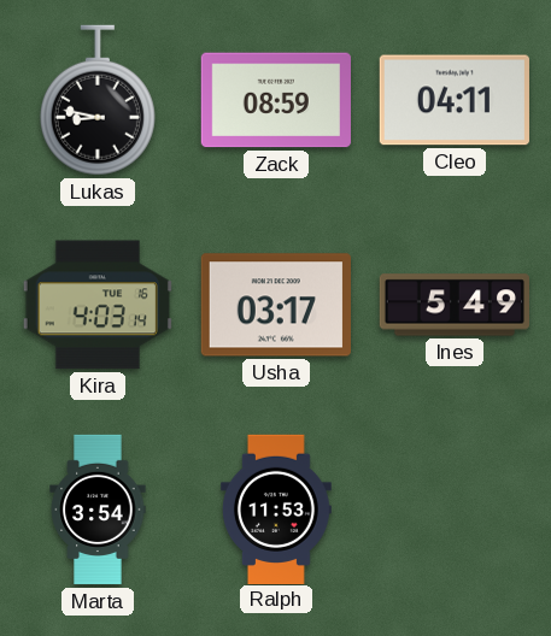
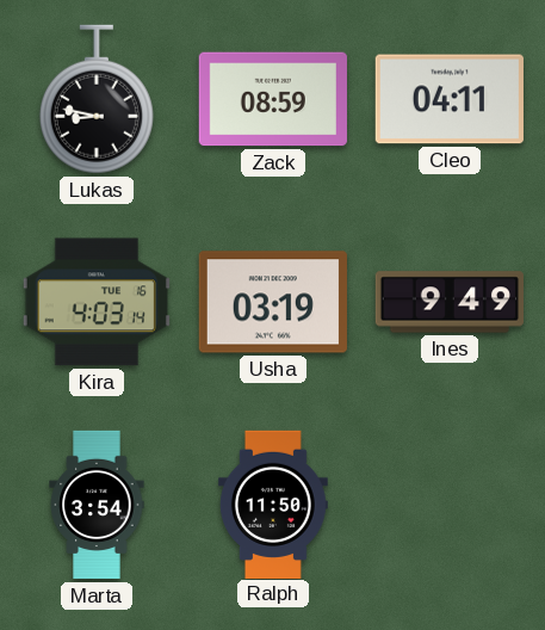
Usha: 03:17 -> 03:19
Ines: 5:49 -> 9:49
Ralph: 11:53 -> 11:50
